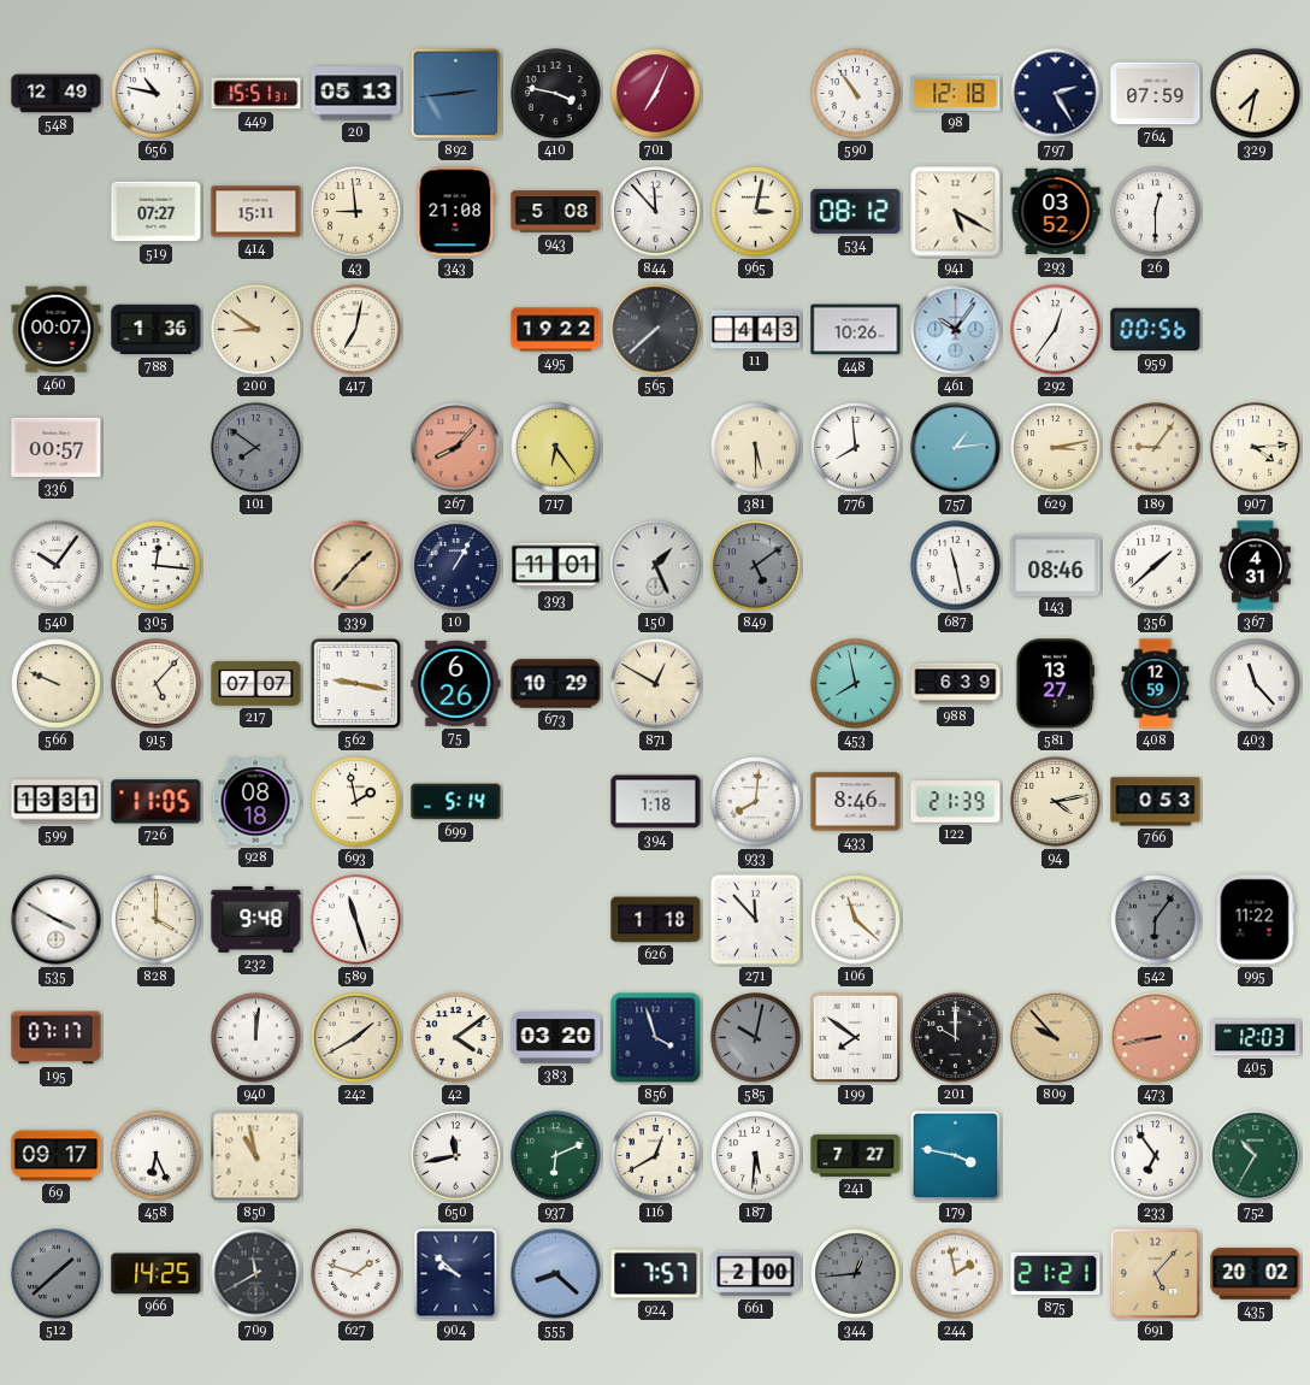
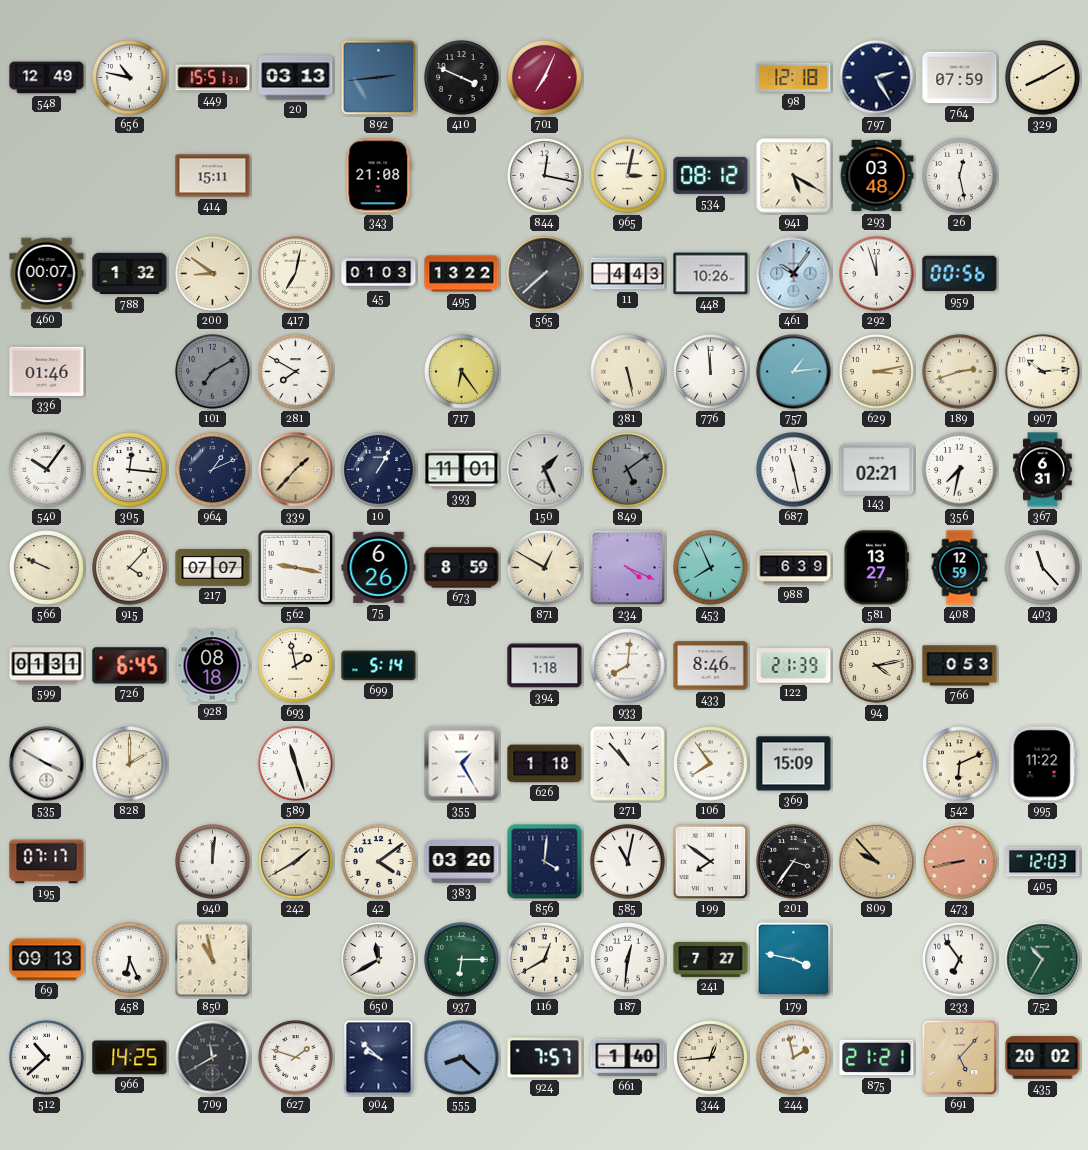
20: 05:13 -> 03:13
410: 3:47 -> 3:49
590: 10:54 -> none
329: 7:32 -> 8:10
519: 07:27 -> none
43: 8:59 -> none
943: 5:08 -> none
844: 11:53 -> 12:17
293: 03:52 -> 03:48
26: 12:30 -> 12:28
788: 1:36 -> 1:32
45: none -> 01:03
495: 19:22 -> 13:22
292: 12:36 -> 11:57
336: 00:57 -> 01:46
101: 7:51 -> 7:10
281: none -> 7:50
267: 8:07 -> none
381: 5:30 -> 5:28
776: 7:59 -> 11:59
189: 9:06 -> 2:42
907: 4:14 -> 10:14
964: none -> 1:11
143: 08:46 -> 02:21
356: 1:38 -> 7:32
367: 4:31 -> 6:31
915: 5:07 -> 4:07
673: 10:29 -> 8:59
234: none -> 4:19
453: 7:58 -> 7:56
599: 13:31 -> 01:31
726: 11:05 -> 6:45
828: 4:00 -> 2:00
232: 9:48 -> none
355: none -> 1:25
271: 11:53 -> 10:53
106: 11:22 -> 7:54
369: none -> 15:09
542: 6:06 -> 6:11
542 dial: grey -> cream
856: 3:57 -> 4:01
585: 10:02 -> 11:02
585 dial: grey -> white
201: 10:00 -> 3:36
69: 09:17 -> 09:13
650: 11:43 -> 11:40
937: 6:11 -> 6:15
187: 5:31 -> 12:31
512: 1:38 -> 10:38
512 dial: grey -> white
661: 2:00 -> 1:40
344 dial: grey -> cream
